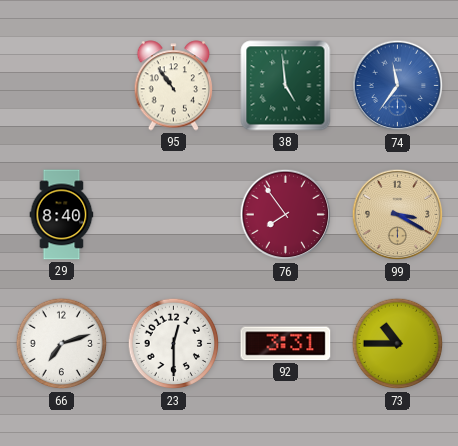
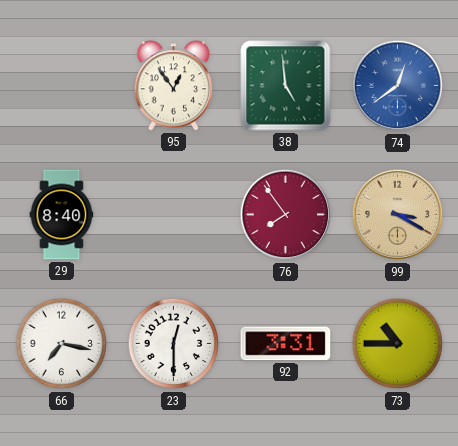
95: 10:54 -> 12:54
74: 11:36 -> 12:39
66: 7:12 -> 7:17
